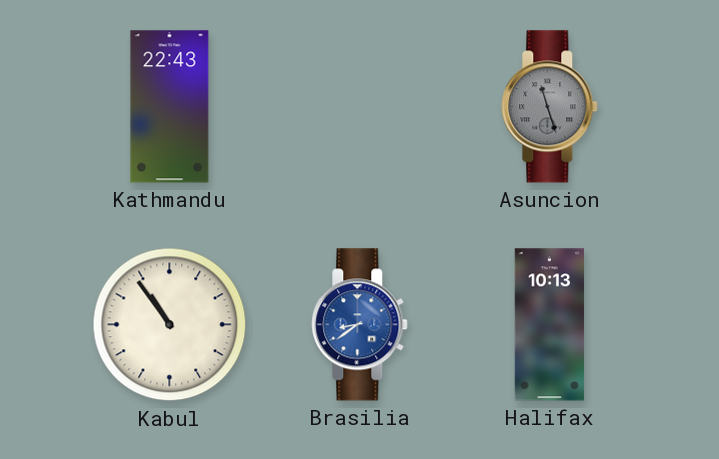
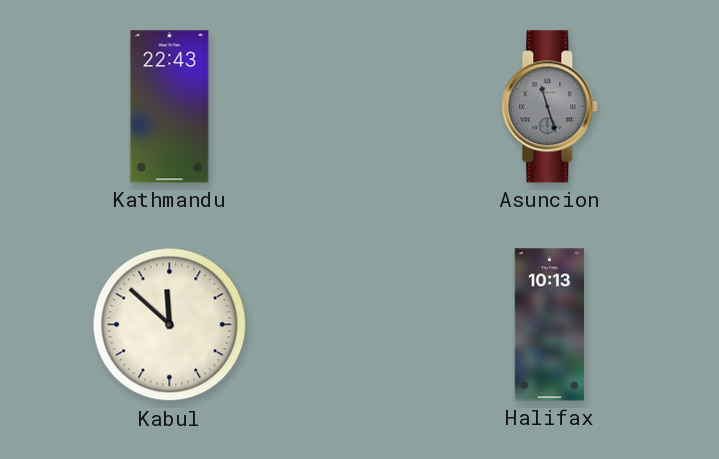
Kabul: 10:54 -> 11:52
Brasilia: 8:39 -> none
